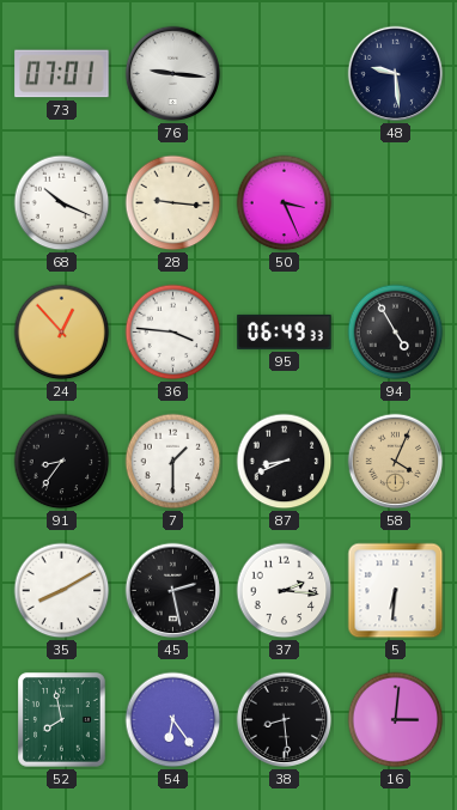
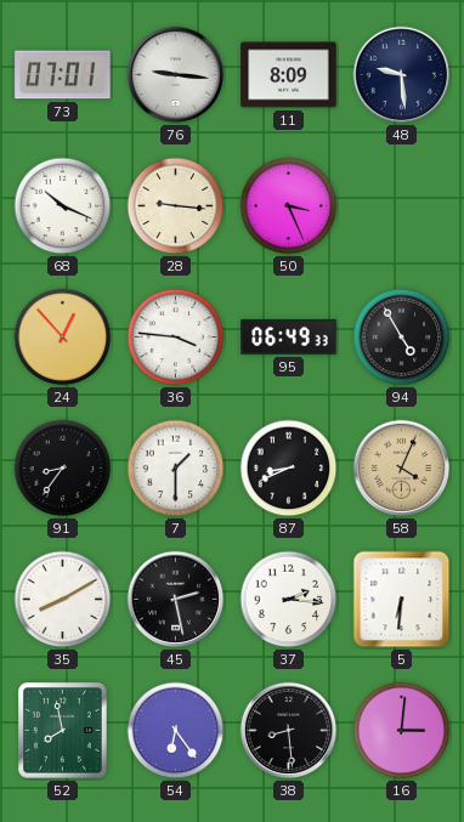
11: none -> 8:09
